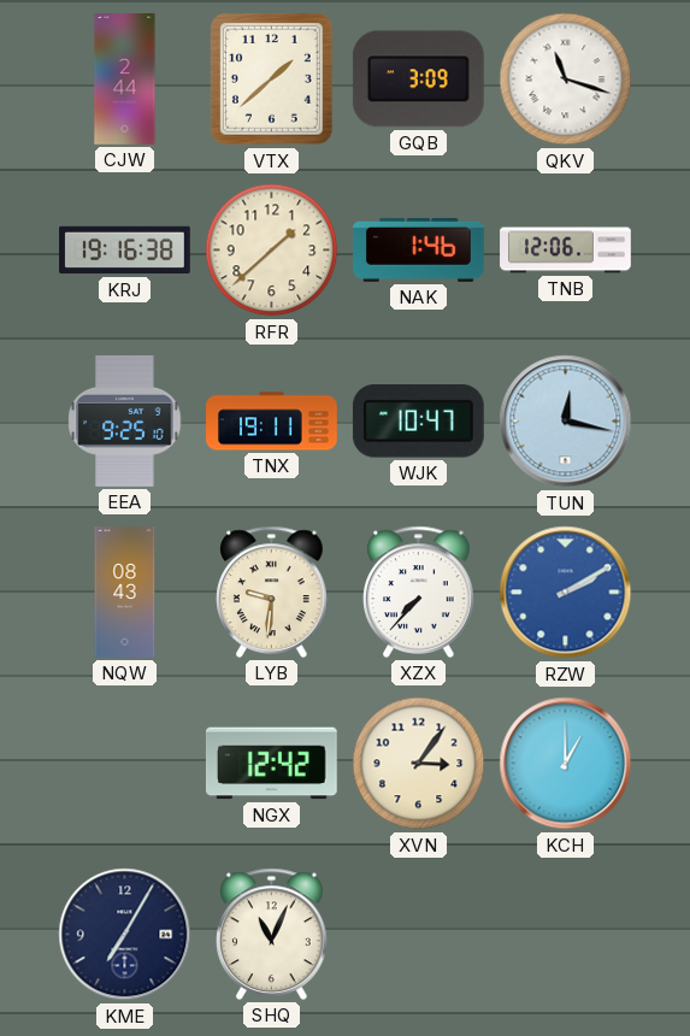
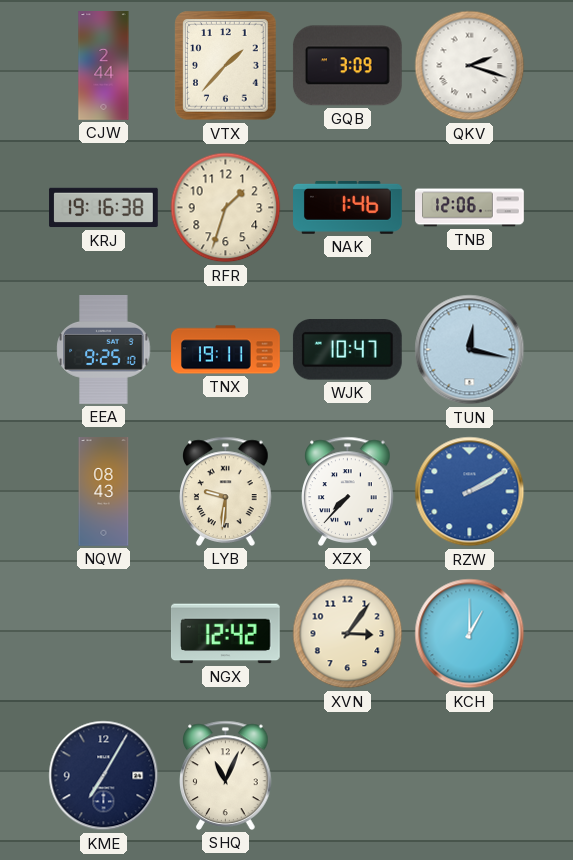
VTX: 1:38 -> 1:37
QKV: 11:18 -> 2:18
RFR: 1:38 -> 1:33
